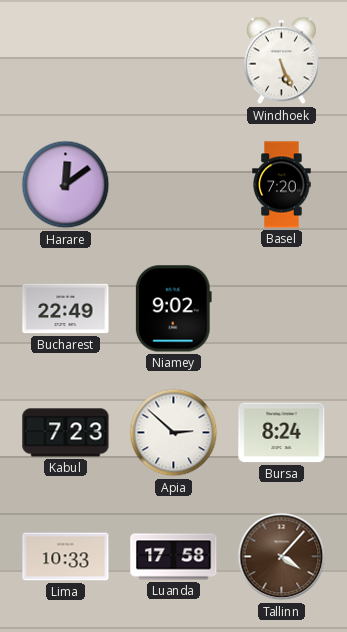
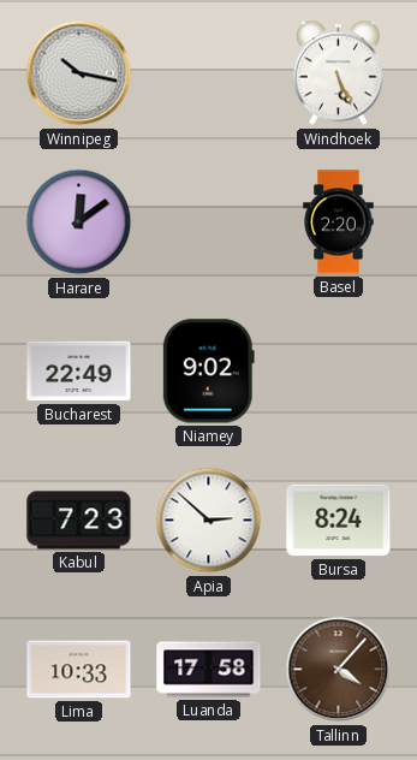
Winnipeg: none -> 10:17
Basel: 7:20 -> 2:20
